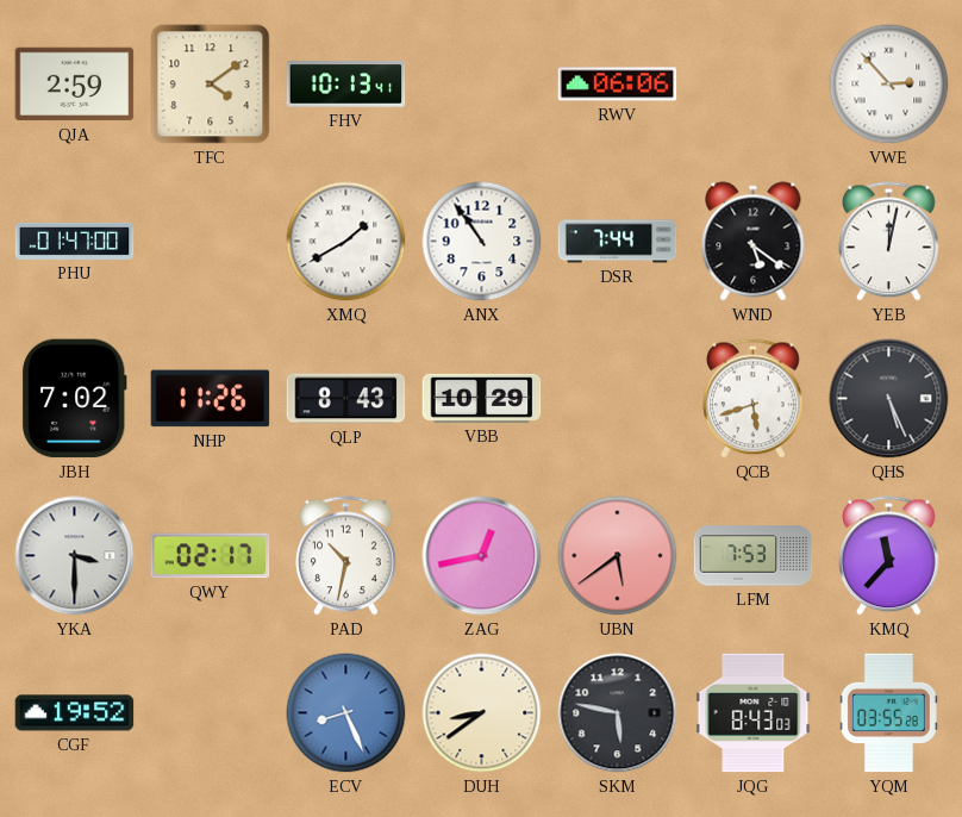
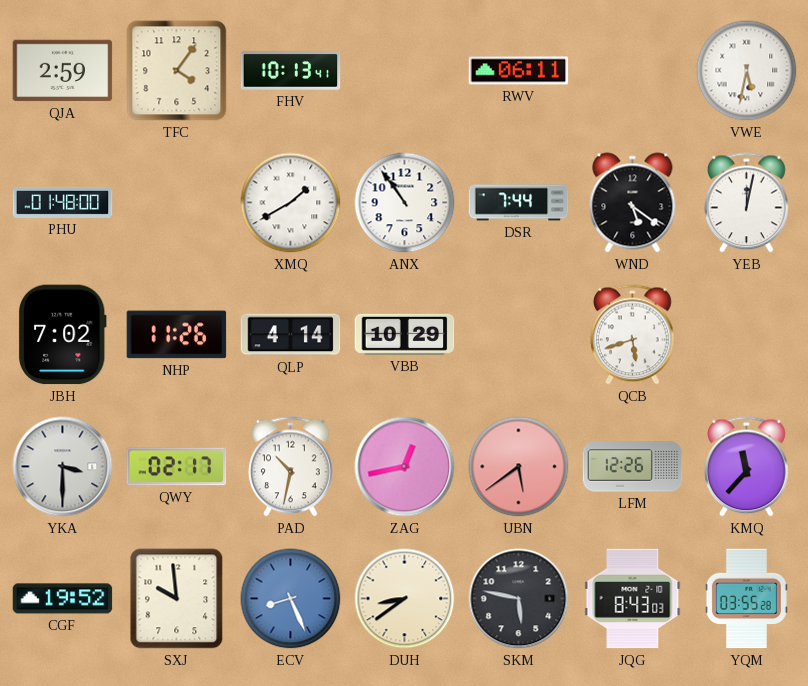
TFC: 4:09 -> 4:06
RWV: 06:06 -> 06:11
VWE: 2:53 -> 5:32
PHU: 01:47 -> 01:48
QLP: 8:43 -> 4:14
QHS: 5:26 -> none
LFM: 7:53 -> 12:26
SXJ: none -> 9:59
